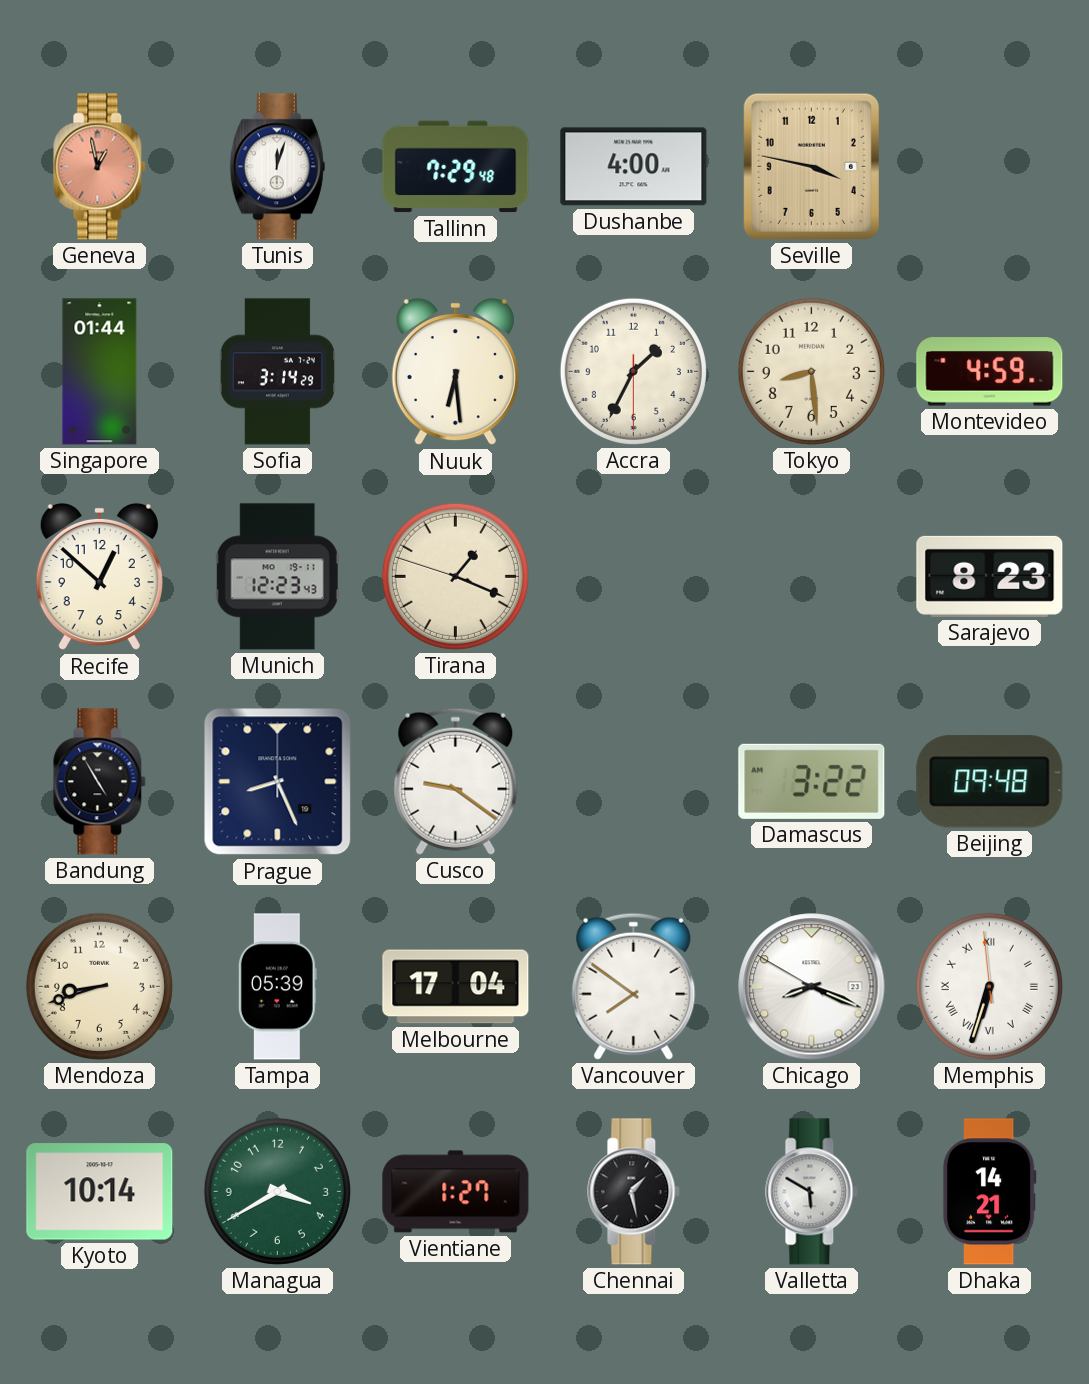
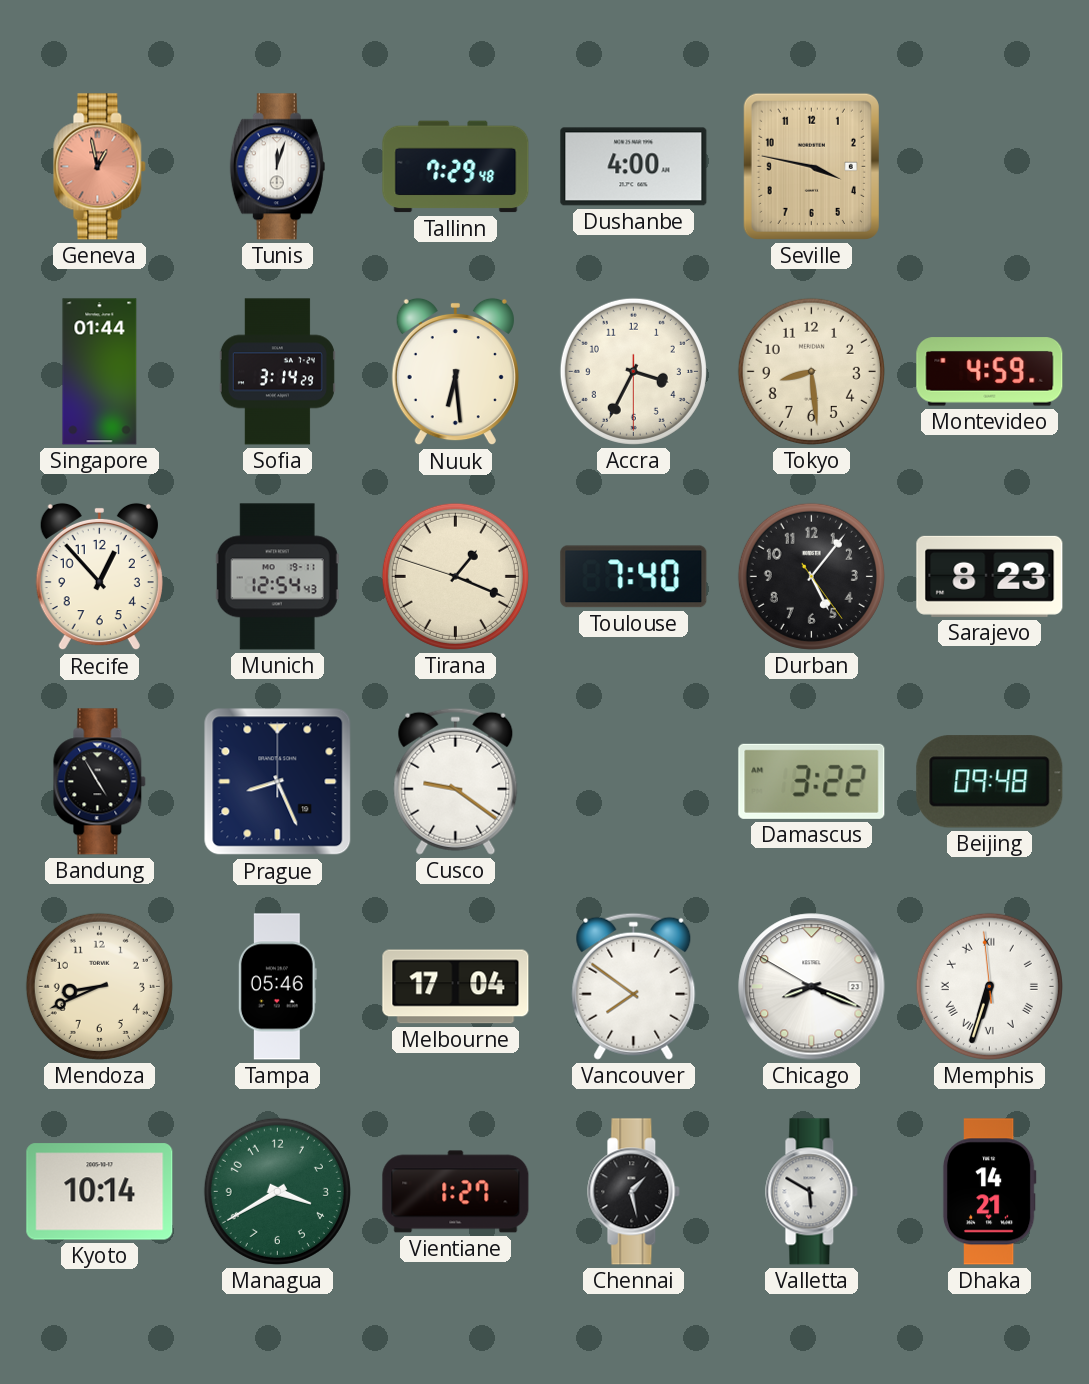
Accra: 1:34 -> 3:34
Recife: 12:52 -> 12:53
Munich: 12:23 -> 12:54
Toulouse: none -> 7:40
Durban: none -> 5:06
Mendoza: 8:42 -> 8:41
Tampa: 05:39 -> 05:46
